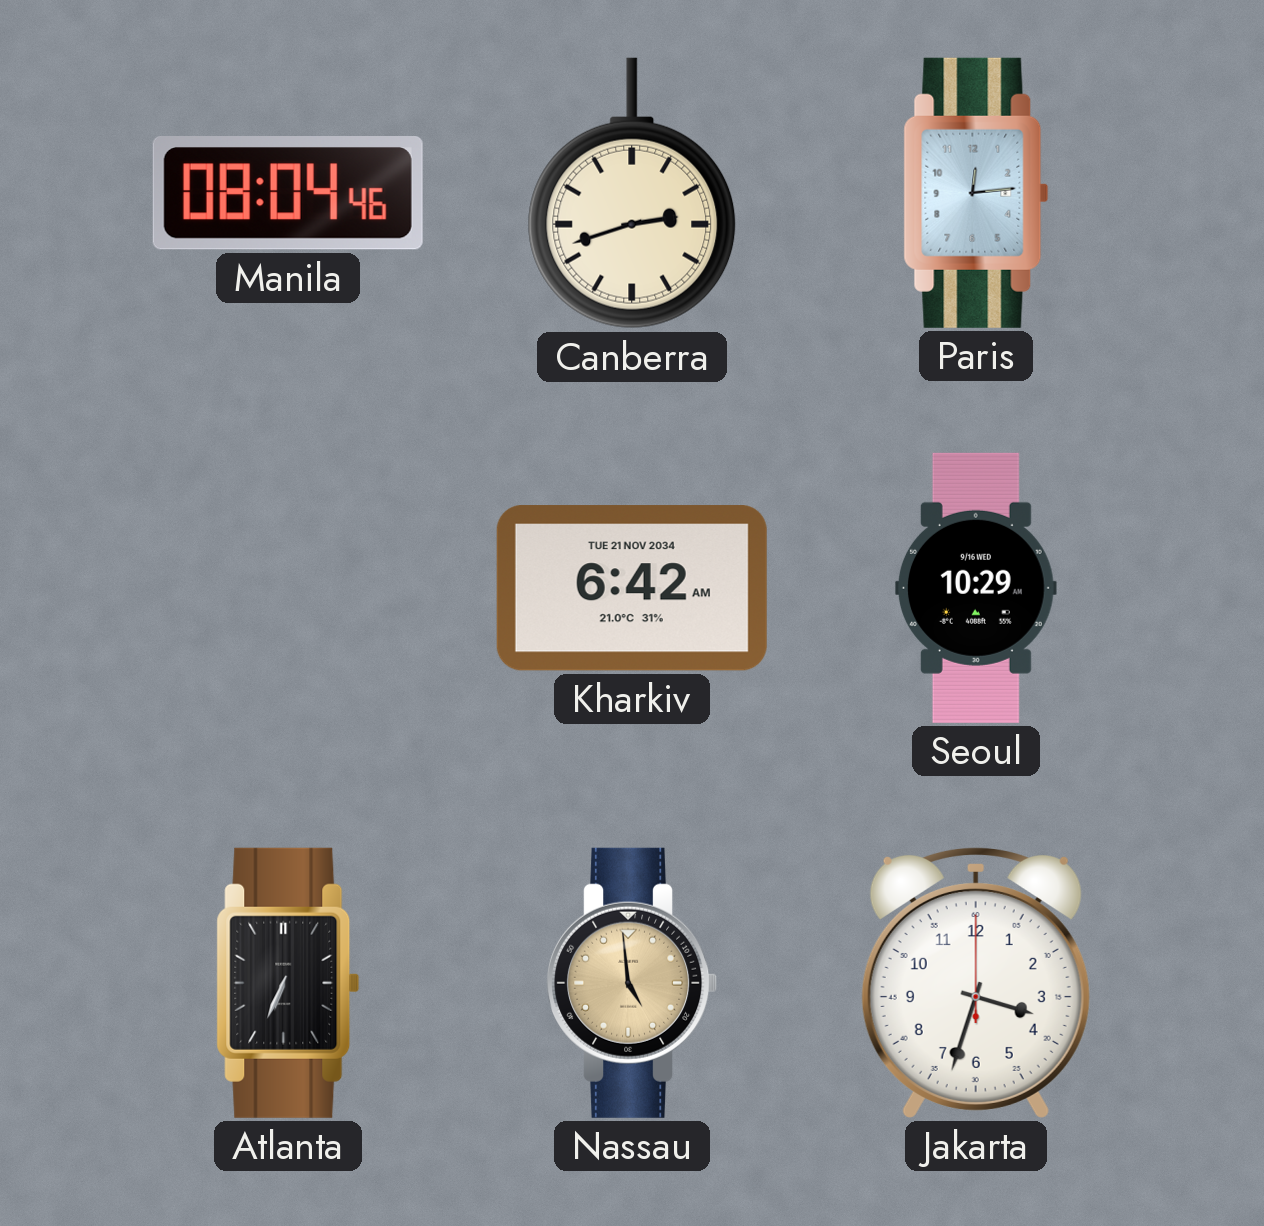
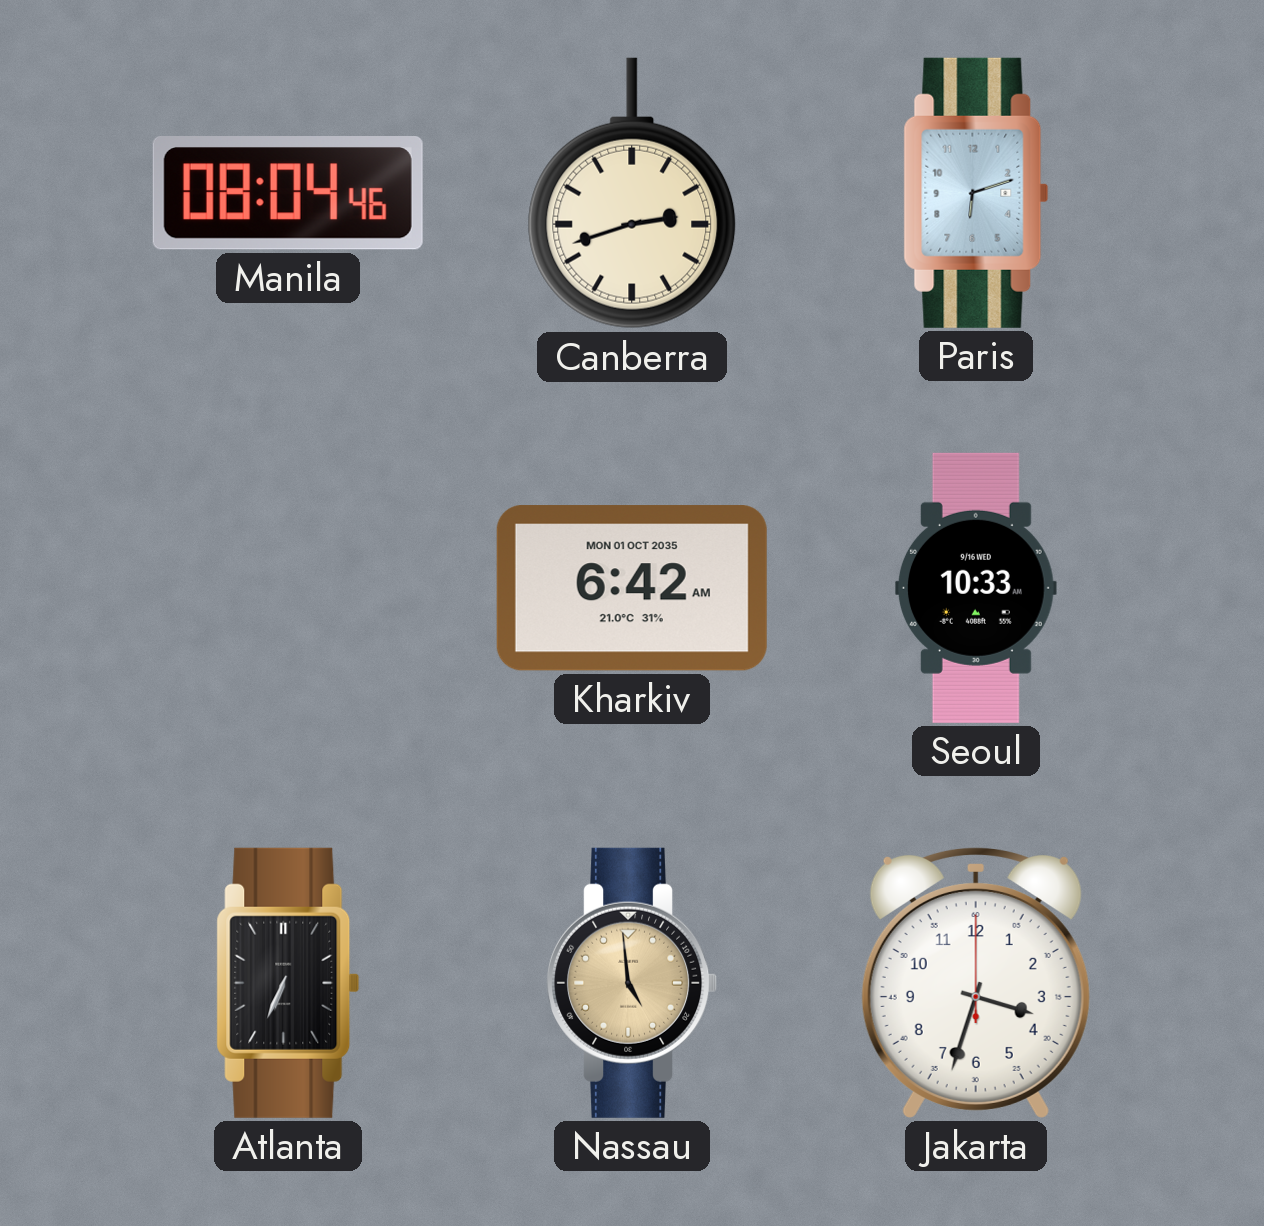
Paris: 12:14 -> 6:12
Kharkiv date: TUE 21 NOV 2034 -> MON 01 OCT 2035
Seoul: 10:29 -> 10:33
